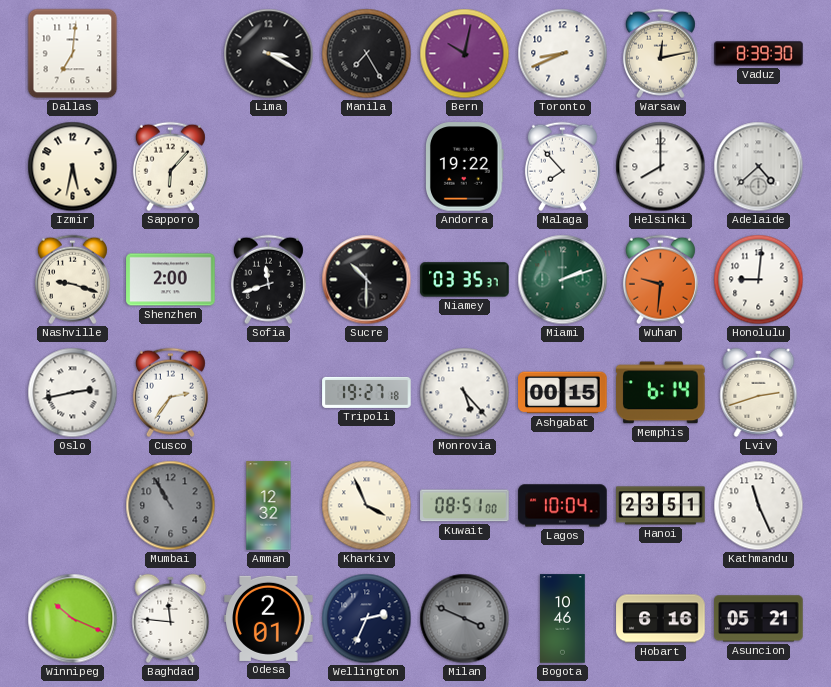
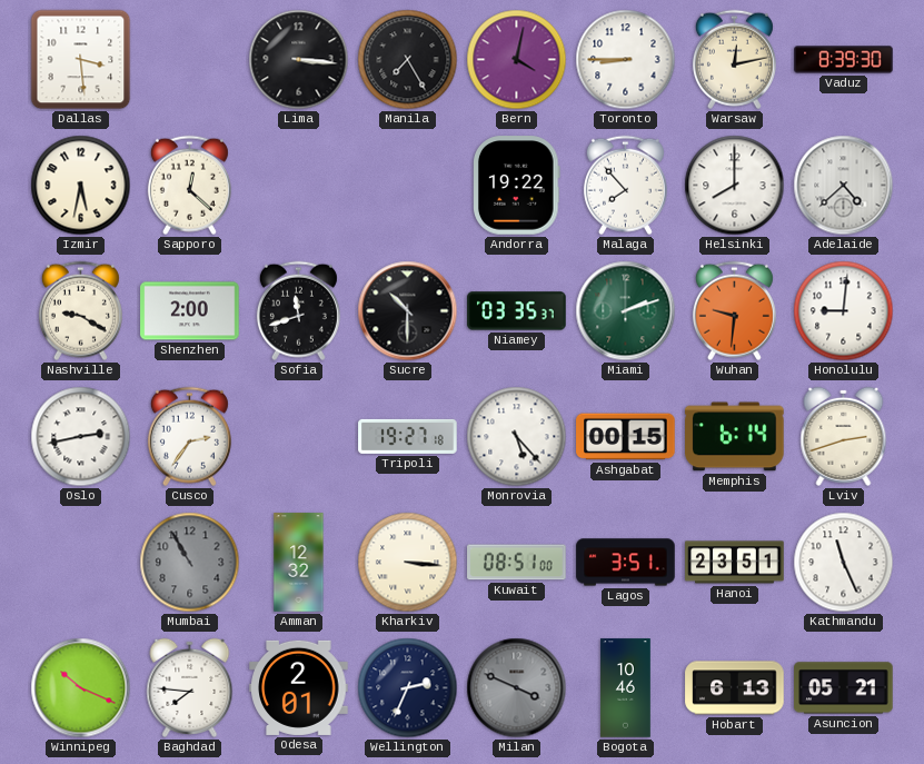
Dallas: 7:01 -> 3:29
Lima: 3:20 -> 3:16
Bern: 10:02 -> 4:02
Toronto: 8:41 -> 8:45
Sapporo: 6:07 -> 12:22
Nashville: 9:18 -> 9:20
Kharkiv: 3:56 -> 3:16
Lagos: 10:04 -> 3:51
Baghdad: 11:46 -> 7:46
Hobart: 6:16 -> 6:13
